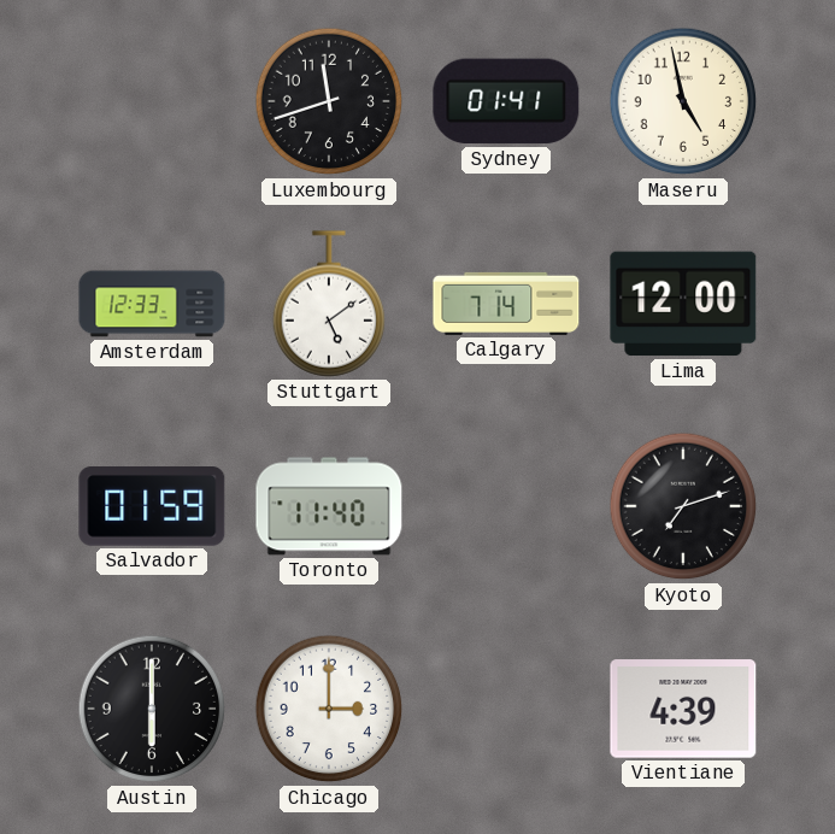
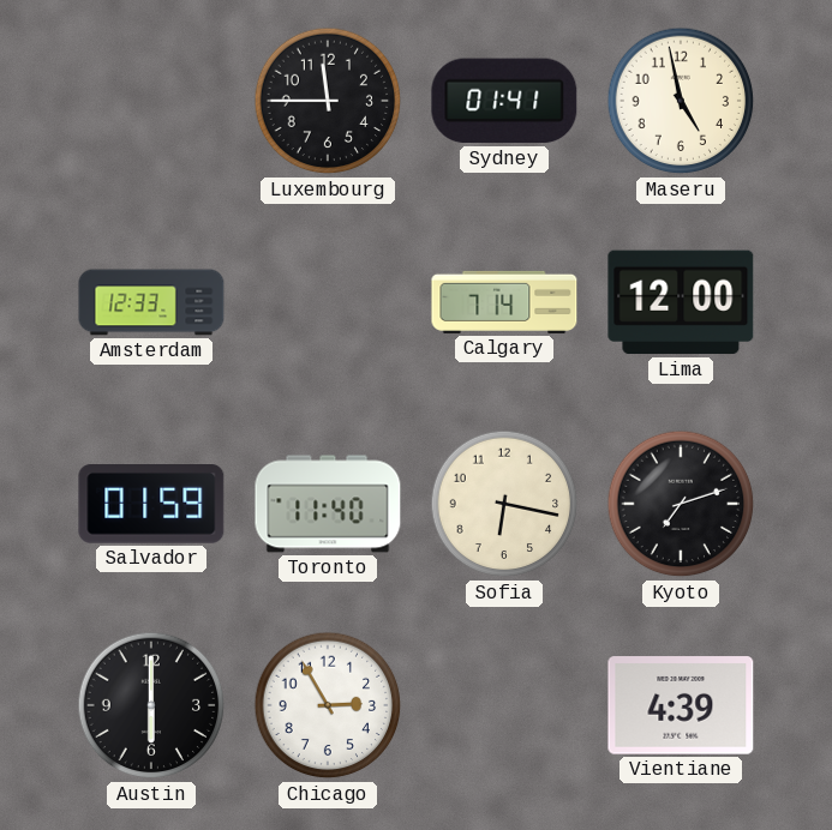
Luxembourg: 11:42 -> 11:45
Stuttgart: 5:09 -> none
Sofia: none -> 6:17
Chicago: 3:00 -> 2:55
